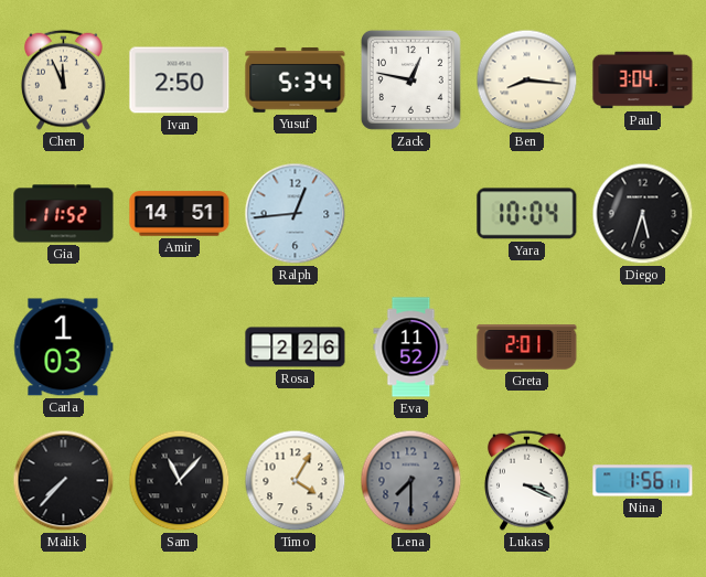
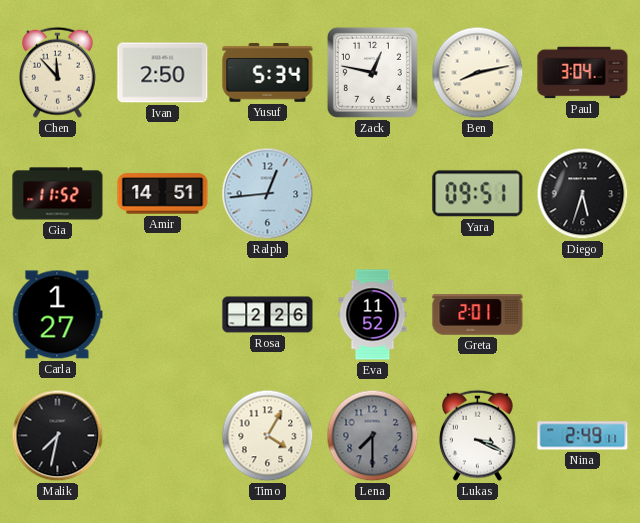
Chen: 11:56 -> 11:53
Ben: 8:16 -> 8:13
Yara: 10:04 -> 09:51
Carla: 1:03 -> 1:27
Malik: 7:37 -> 7:32
Sam: 11:07 -> none
Nina: 1:56 -> 2:49
